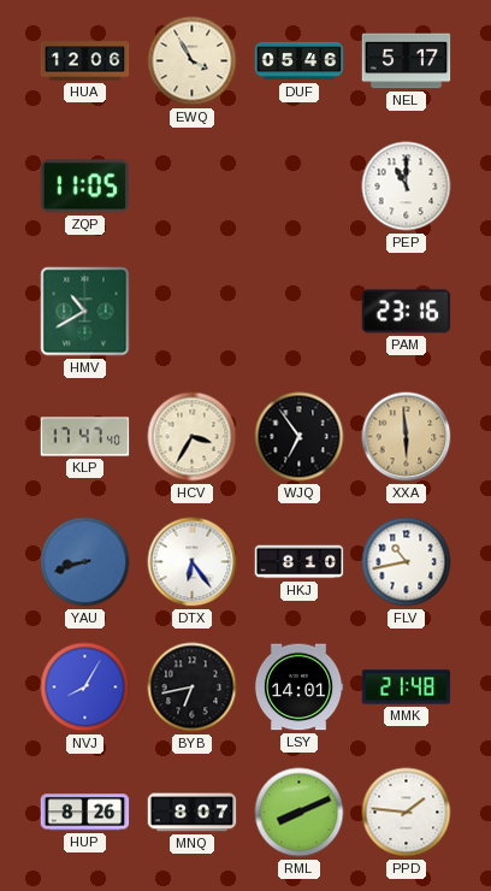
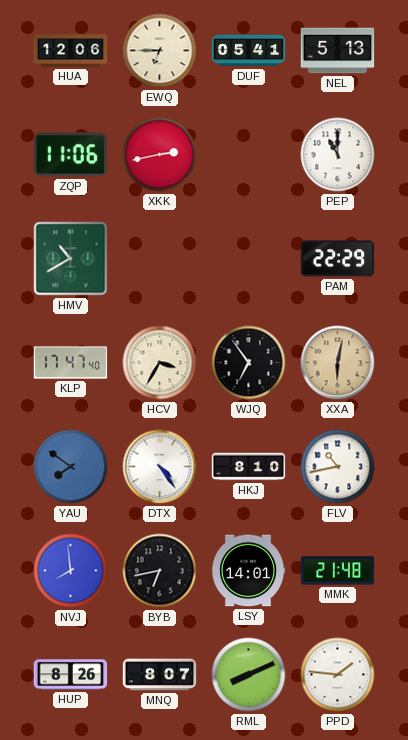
EWQ: 3:55 -> 6:45
DUF: 05:46 -> 05:41
NEL: 5:17 -> 5:13
ZQP: 11:05 -> 11:06
XKK: none -> 2:43
PAM: 23:16 -> 22:29
XXA: 5:59 -> 6:02
YAU: 8:42 -> 7:51
DTX: 6:24 -> 4:24
NVJ: 8:05 -> 7:59
